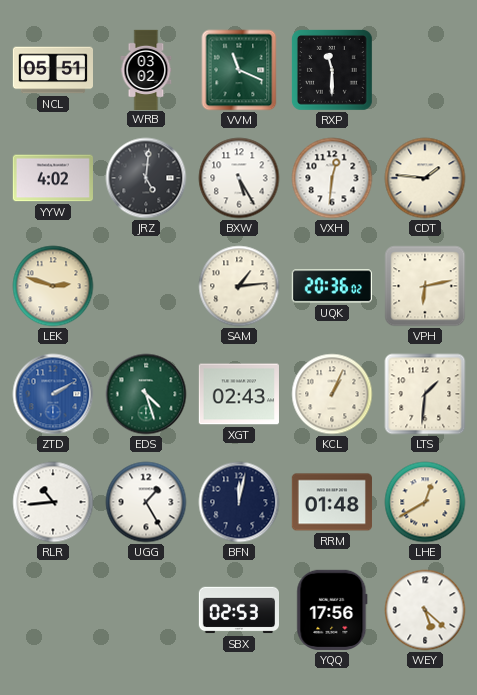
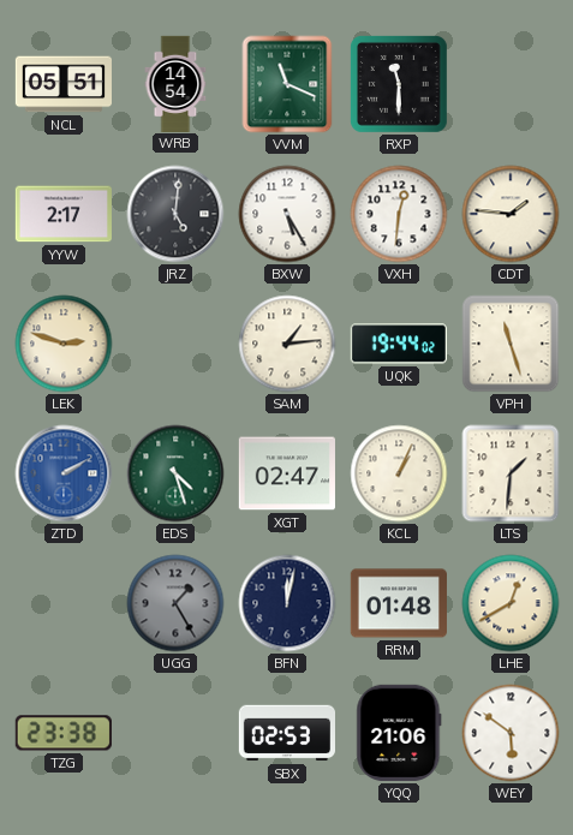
WRB: 03:02 -> 14:54
YYW: 4:02 -> 2:17
UQK: 20:36 -> 19:44
VPH: 6:13 -> 11:27
XGT: 02:43 -> 02:47
RLR: 10:44 -> none
UGG dial: white -> grey
TZG: none -> 23:38
YQQ: 17:56 -> 21:06
WEY: 5:22 -> 5:51
